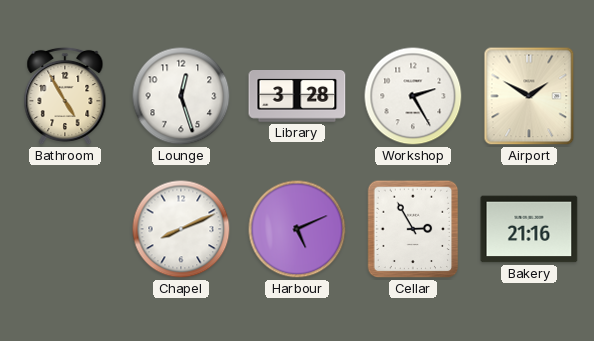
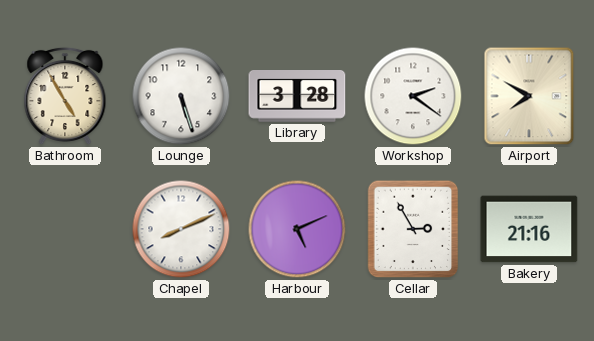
Lounge: 12:27 -> 5:27
Workshop: 2:25 -> 2:21
Airport: 1:50 -> 7:50
